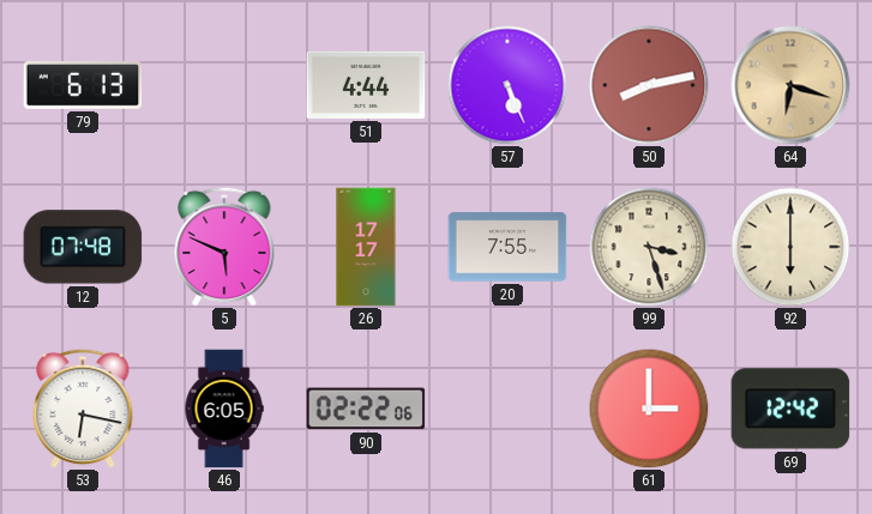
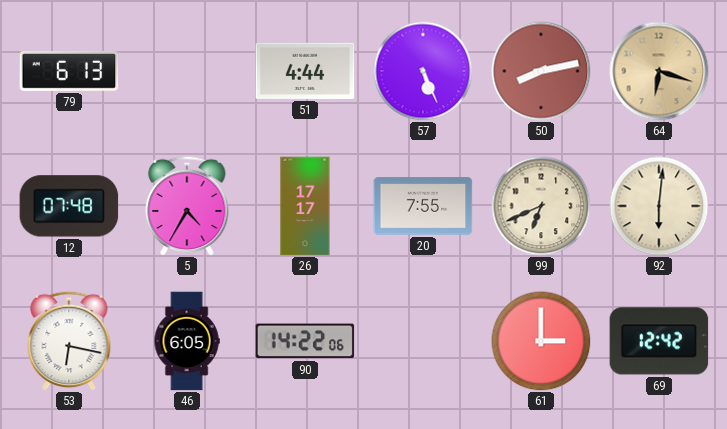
5: 5:49 -> 4:35
99: 3:27 -> 6:41
92: 6:00 -> 6:01
90: 02:22 -> 14:22
